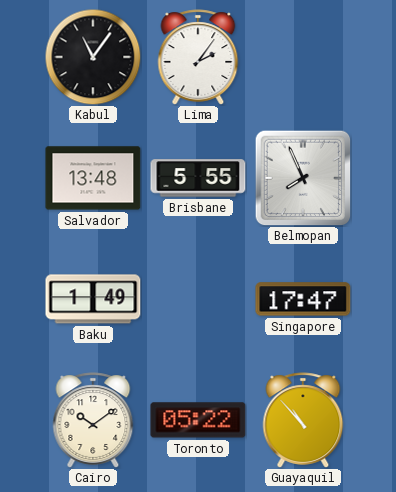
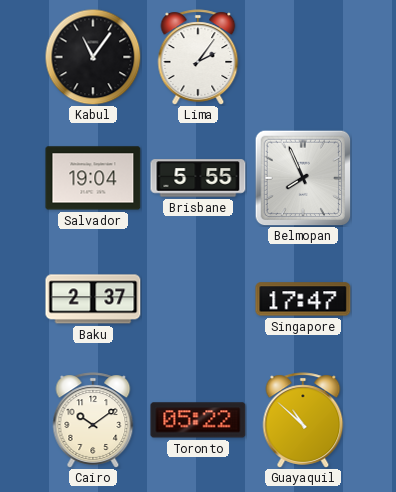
Salvador: 13:48 -> 19:04
Baku: 1:49 -> 2:37
Guayaquil: 10:53 -> 10:52
